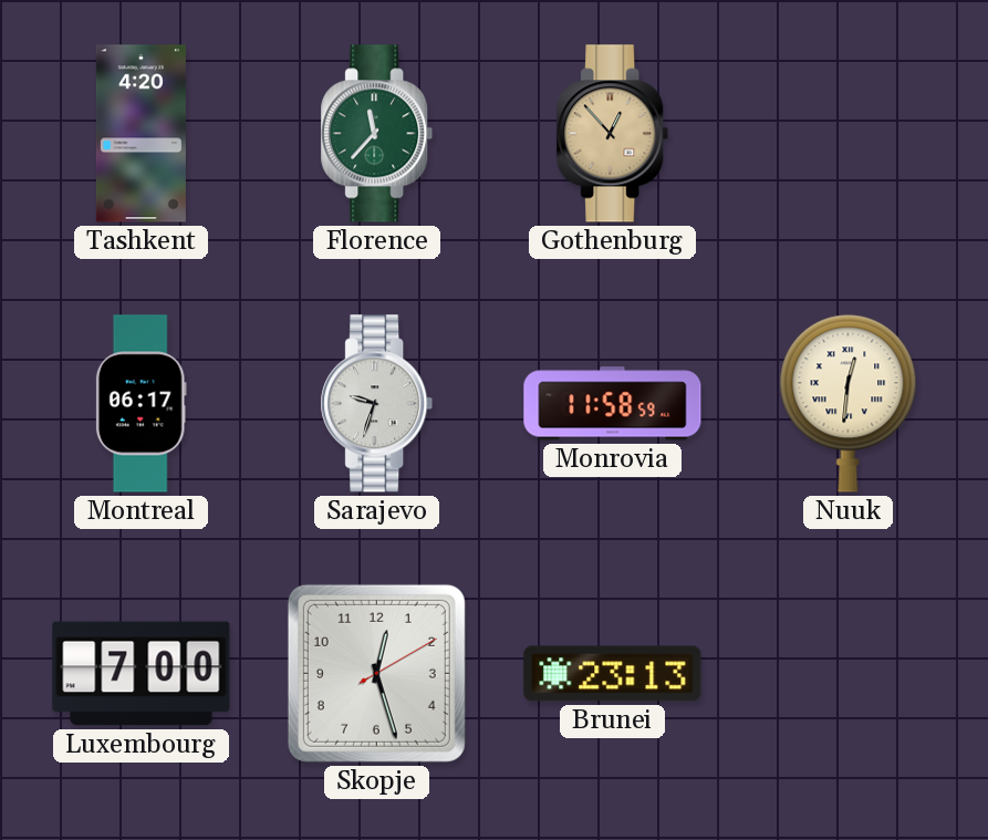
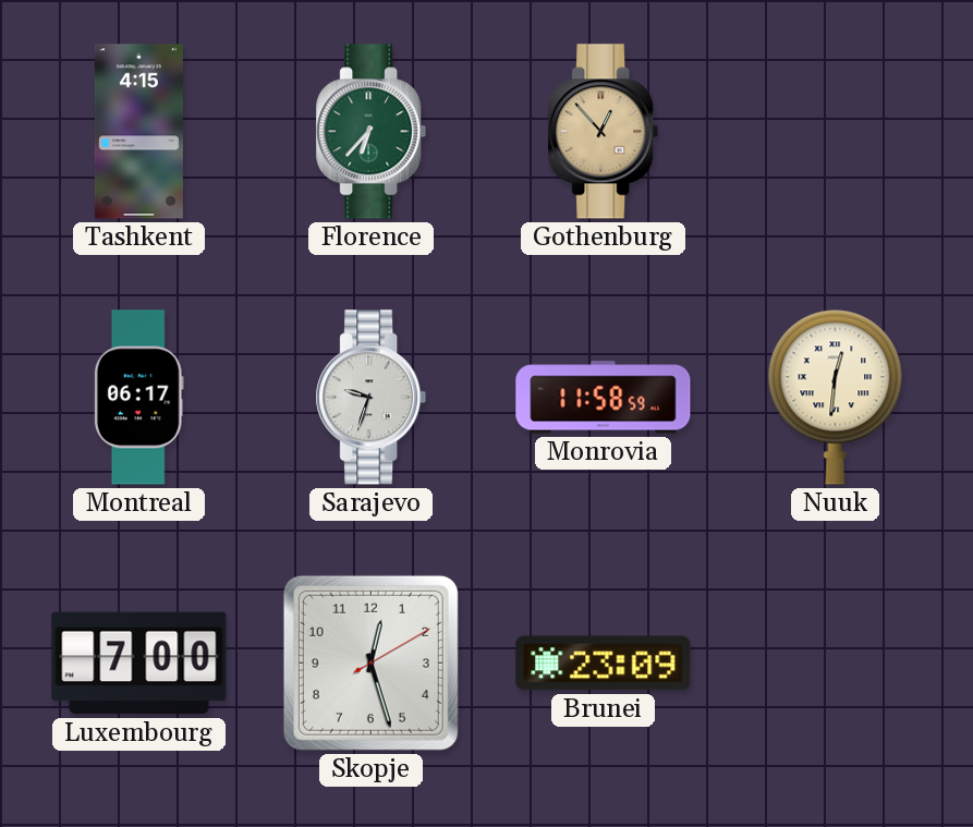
Tashkent: 4:20 -> 4:15
Florence: 11:37 -> 6:37
Brunei: 23:13 -> 23:09
